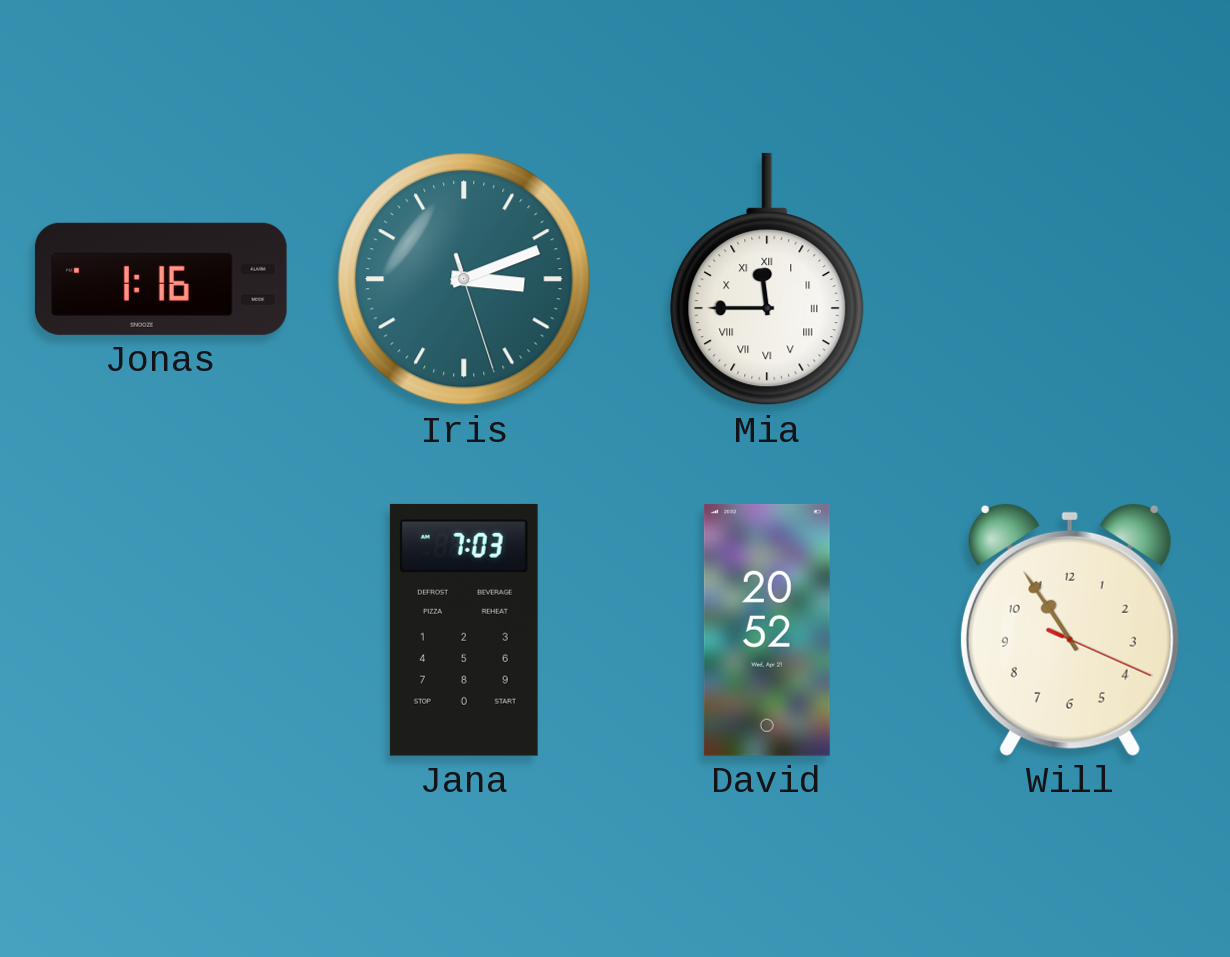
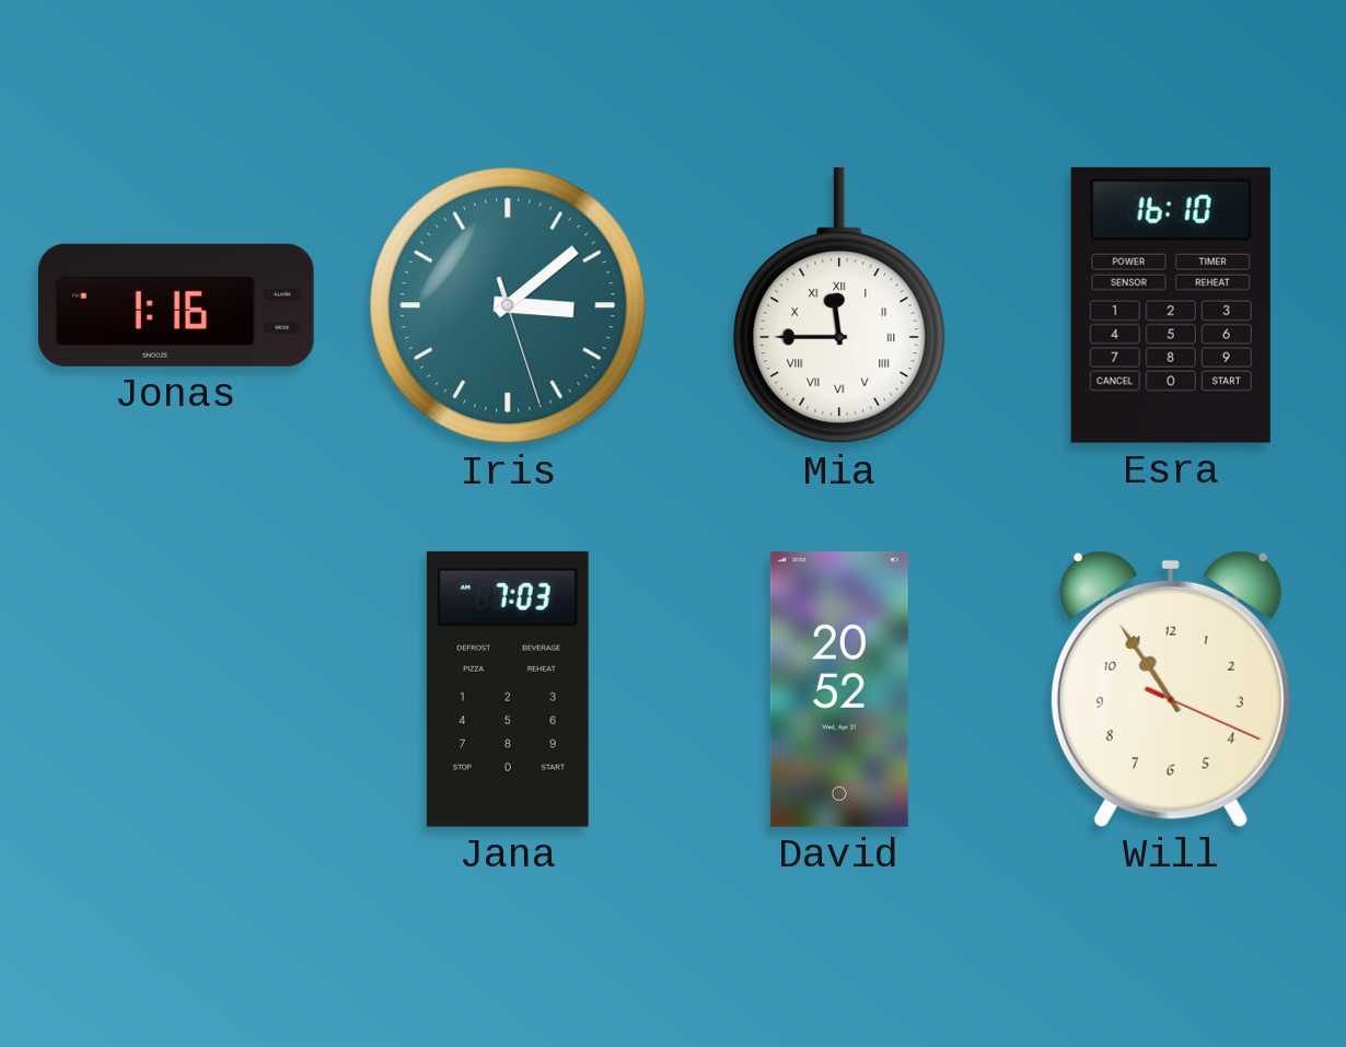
Iris: 3:11 -> 3:08
Esra: none -> 16:10
